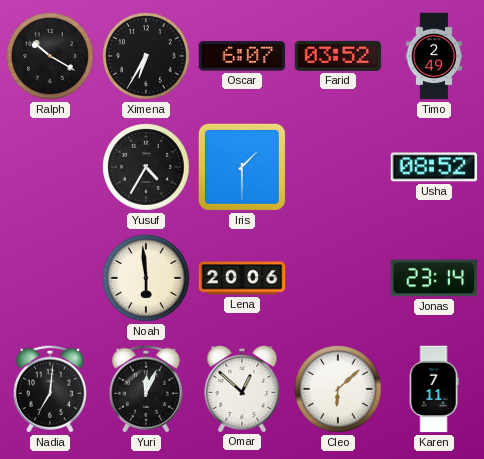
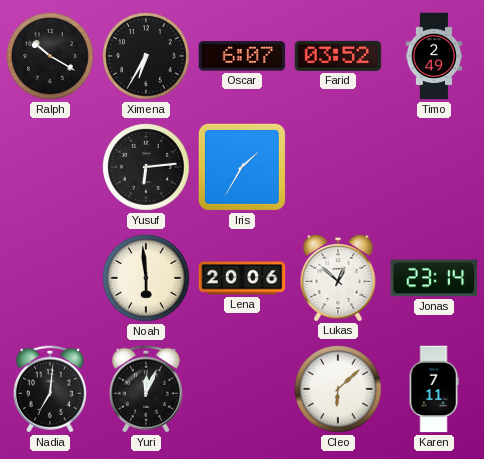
Yusuf: 4:35 -> 6:14
Iris: 1:30 -> 1:35
Usha: 08:52 -> none
Lukas: none -> 12:52
Omar: 12:52 -> none
